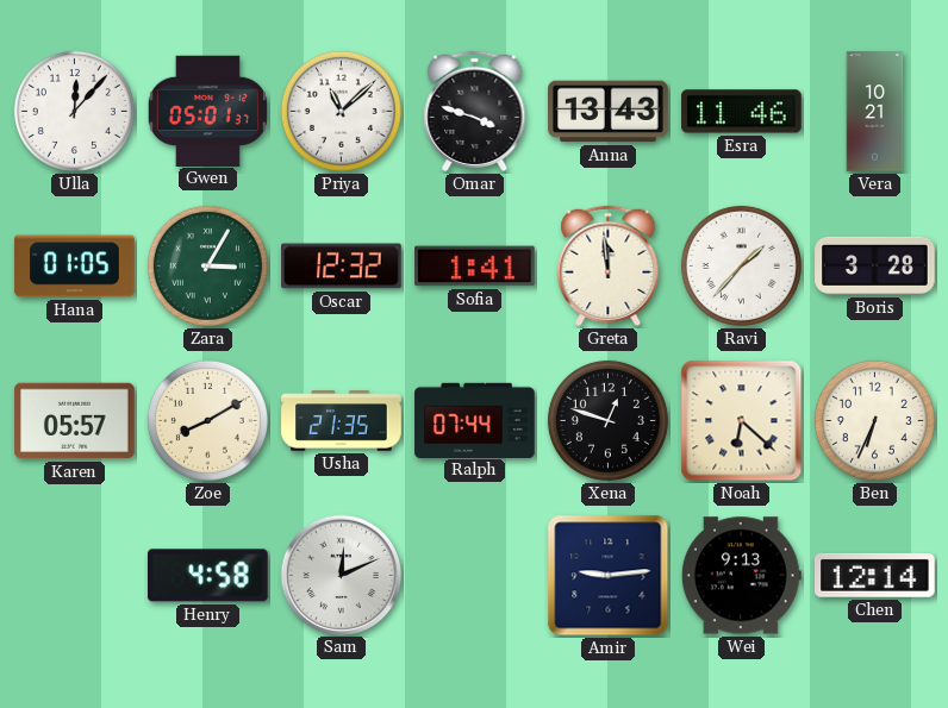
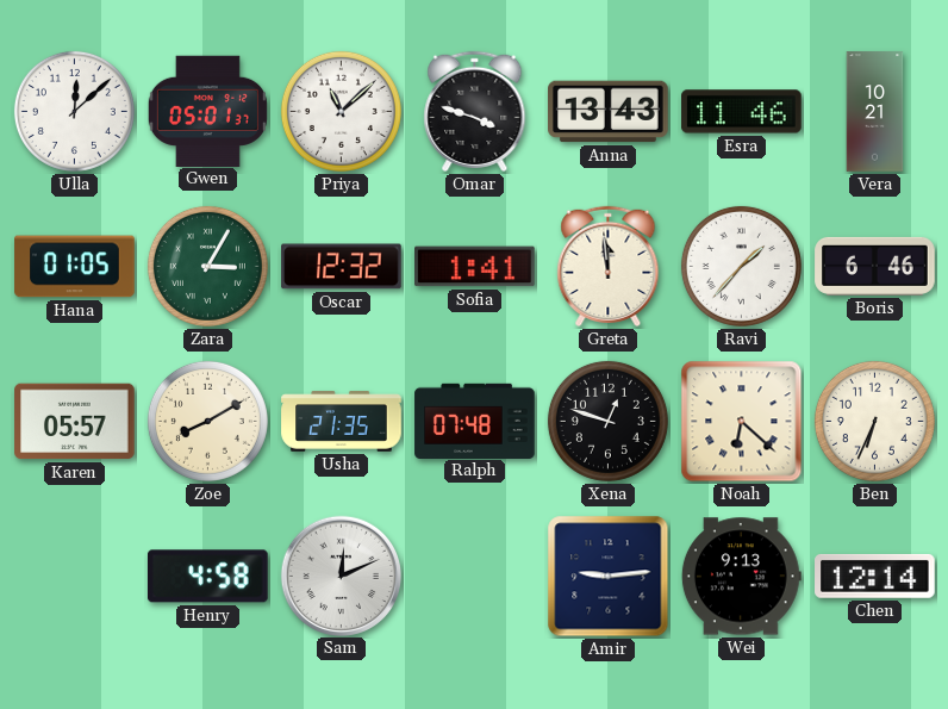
Ulla: 12:07 -> 12:08
Boris: 3:28 -> 6:46
Ralph: 07:44 -> 07:48
